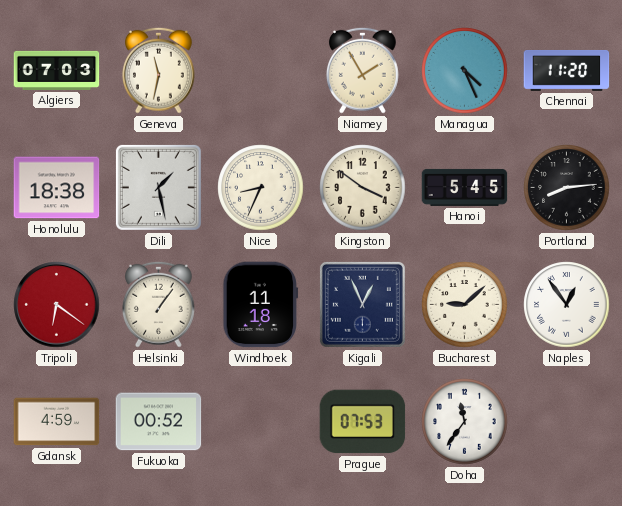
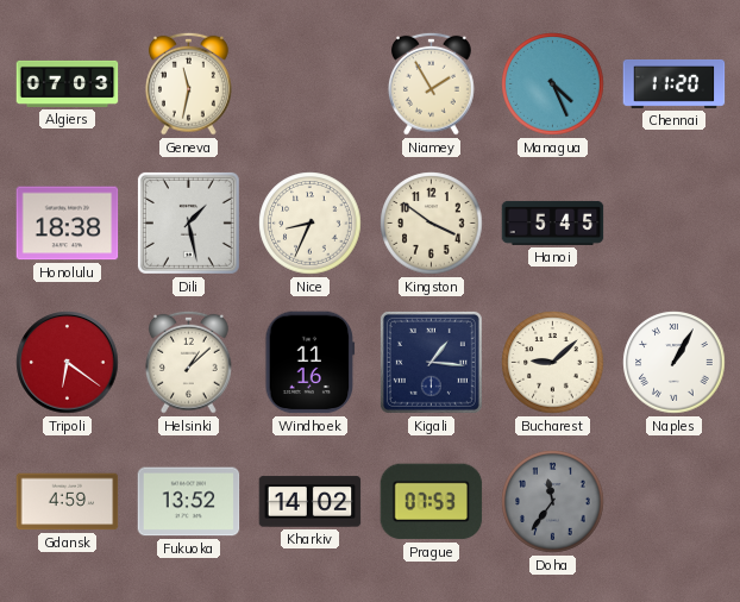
Portland: 8:14 -> none
Helsinki: 1:06 -> 1:08
Windhoek: 11:18 -> 11:16
Kigali: 12:56 -> 1:16
Naples: 12:54 -> 1:05
Fukuoka: 00:52 -> 13:52
Kharkiv: none -> 14:02
Doha dial: white -> grey
